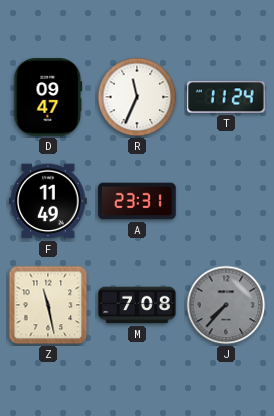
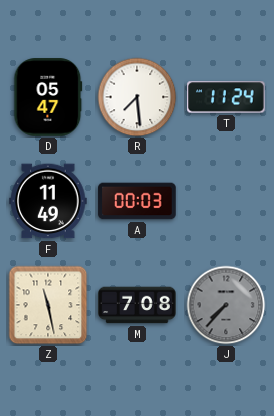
D: 09:47 -> 05:47
R: 11:34 -> 7:29
A: 23:31 -> 00:03
